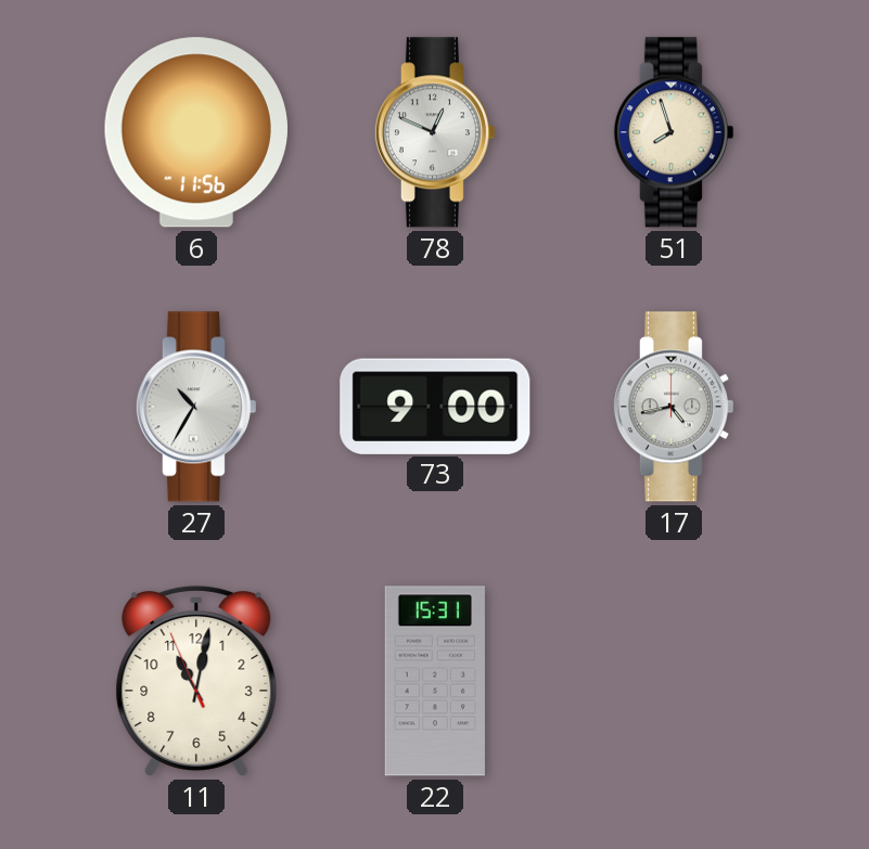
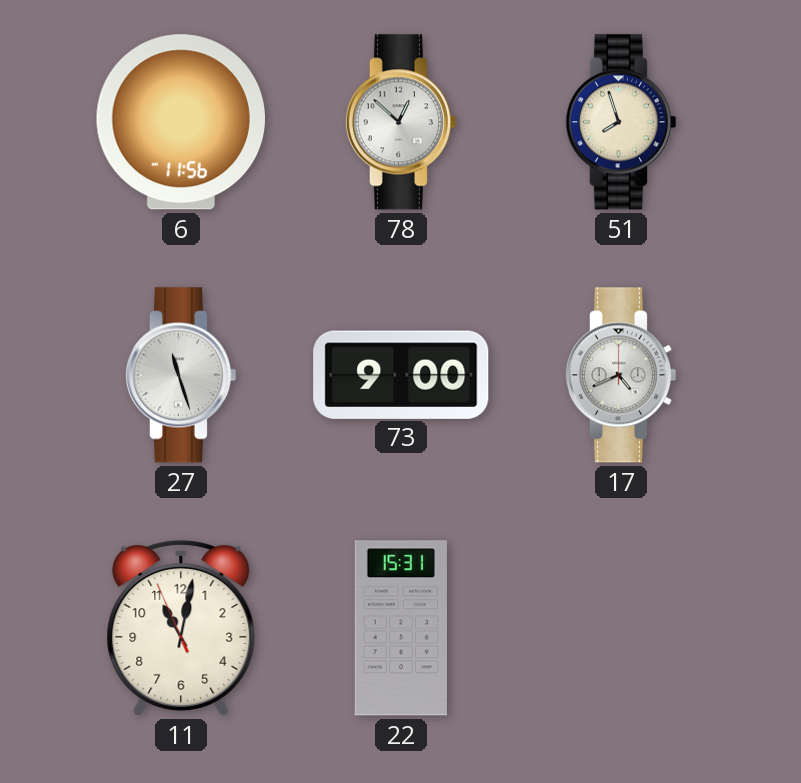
78: 12:49 -> 12:52
27: 10:35 -> 11:27
17: 4:43 -> 4:41
